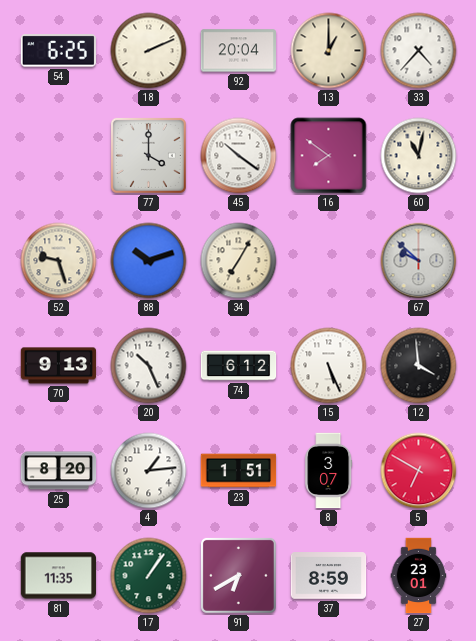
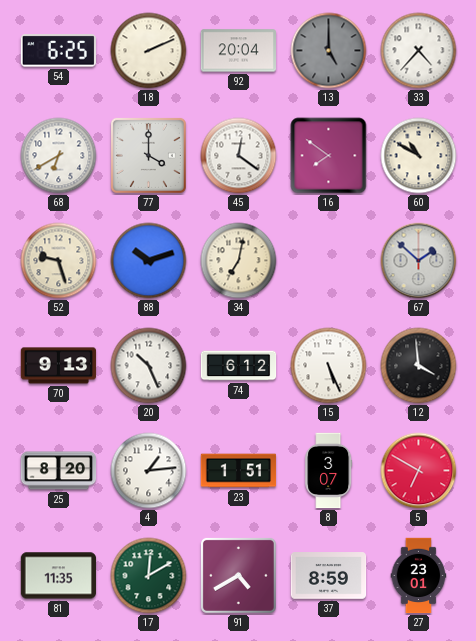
13: 1:00 -> 5:00
13 dial: cream -> grey
68: none -> 6:40
45: 10:21 -> 12:21
60: 11:02 -> 10:50
34: 7:05 -> 7:02
67: 9:52 -> 1:52
17: 1:06 -> 12:10
91: 6:40 -> 4:40
